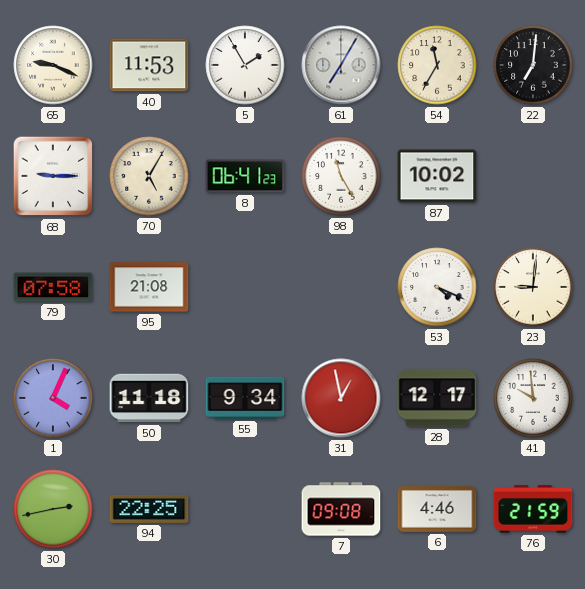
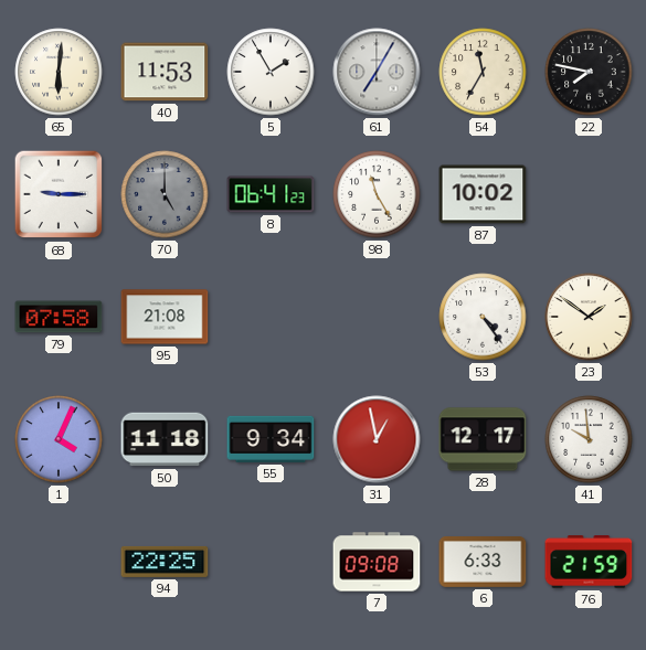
65: 9:19 -> 6:01
22: 7:01 -> 7:47
70: 5:05 -> 5:00
70 dial: cream -> grey
53: 4:19 -> 4:24
23: 9:01 -> 1:51
30: 2:43 -> none
6: 4:46 -> 6:33
